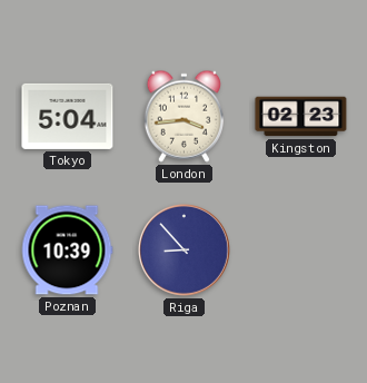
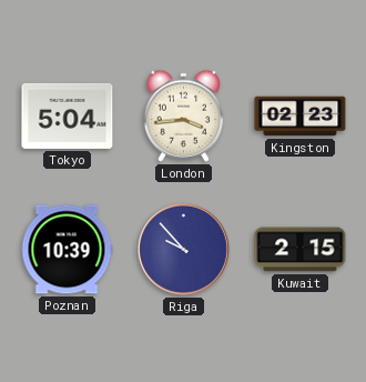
Riga: 8:53 -> 9:53
Kuwait: none -> 2:15
